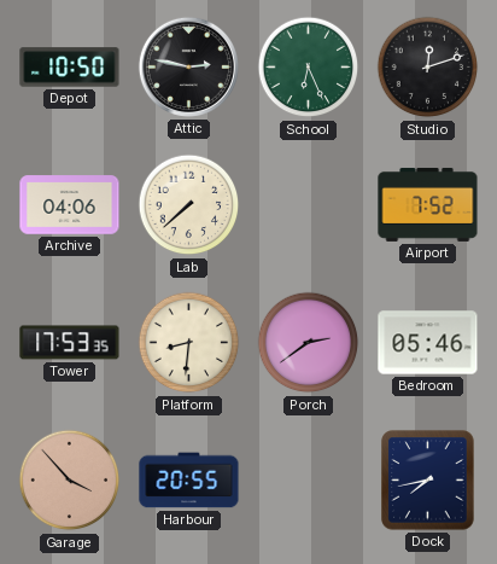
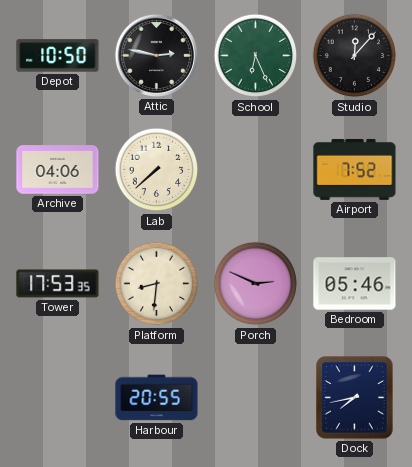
Studio: 12:12 -> 12:07
Porch: 2:39 -> 2:49
Garage: 3:53 -> none
